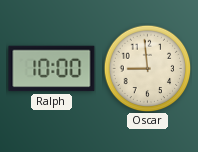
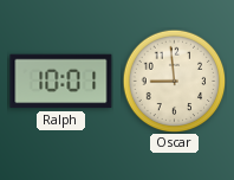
Ralph: 10:00 -> 10:01
